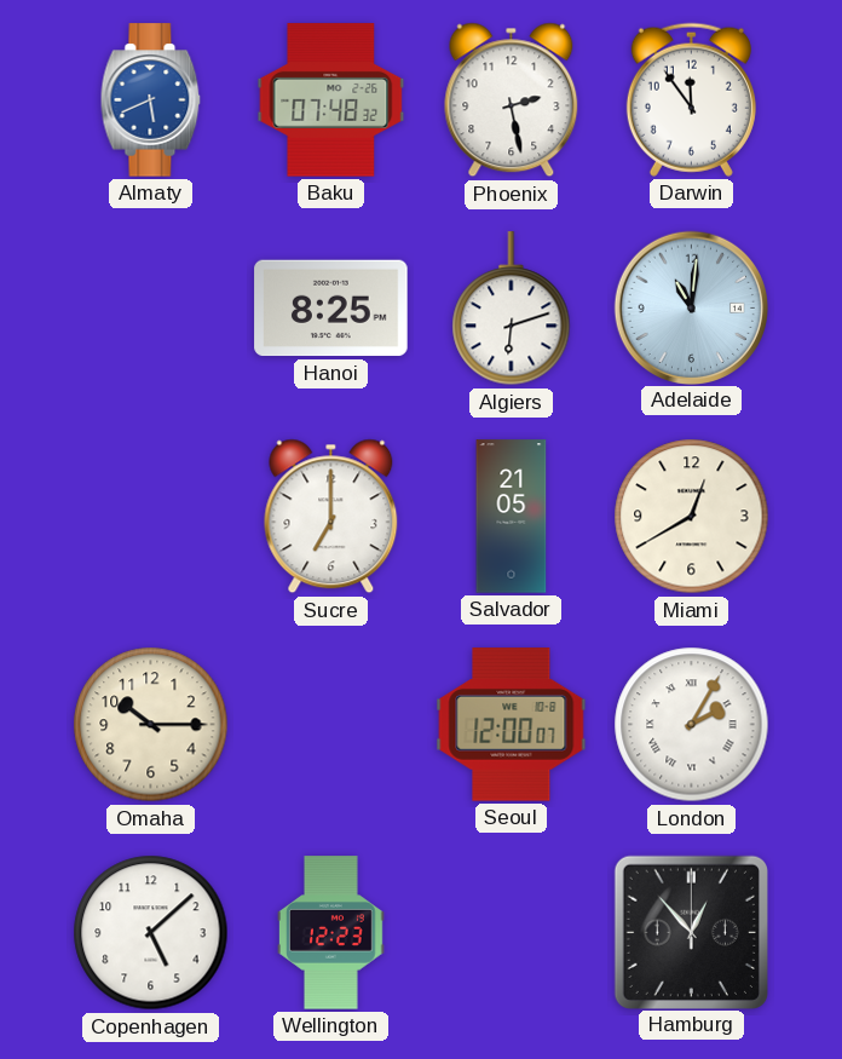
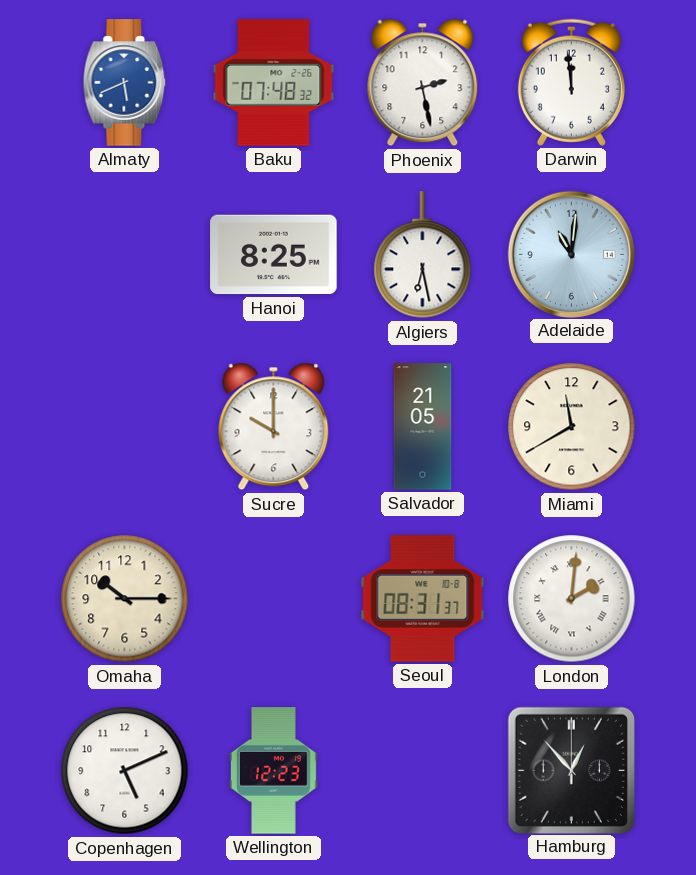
Darwin: 11:54 -> 11:59
Algiers: 6:12 -> 6:28
Sucre: 7:00 -> 10:00
Miami: 12:40 -> 11:40
Seoul: 12:00 -> 08:31
London: 2:05 -> 2:01
Copenhagen: 5:08 -> 5:11
